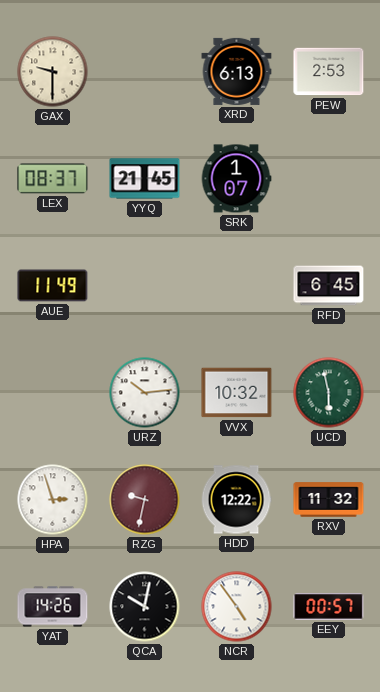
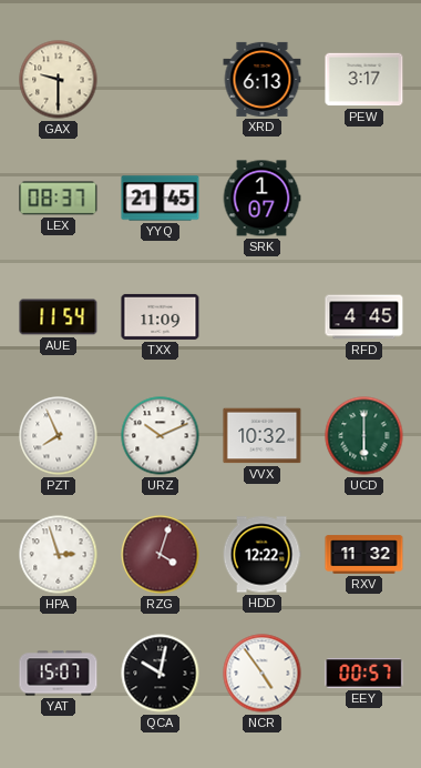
PEW: 2:53 -> 3:17
AUE: 11:49 -> 11:54
TXX: none -> 11:09
RFD: 6:45 -> 4:45
PZT: none -> 7:56
URZ: 10:14 -> 10:11
UCD: 5:58 -> 6:00
RZG: 9:32 -> 4:03
YAT: 14:26 -> 15:07
